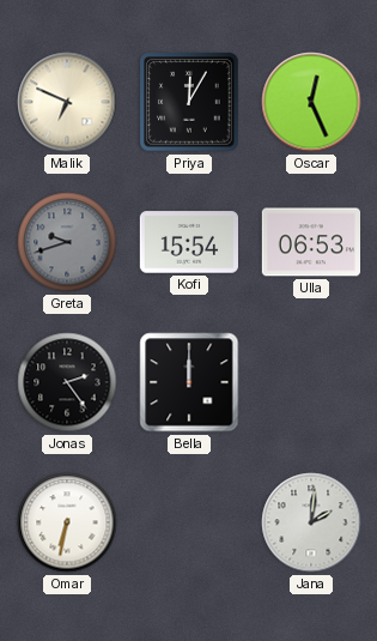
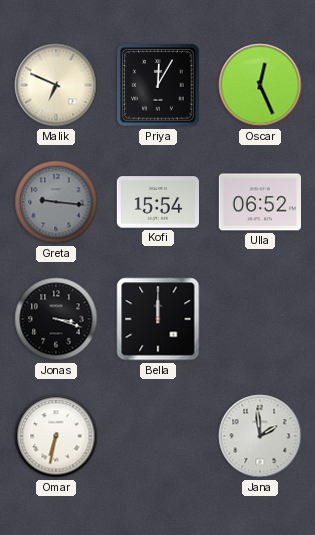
Greta: 9:42 -> 9:16
Ulla: 06:53 -> 06:52
Jonas: 2:24 -> 3:18
Jana: 2:01 -> 1:59
